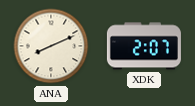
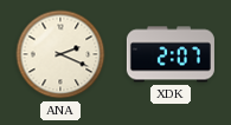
ANA: 8:11 -> 2:19
